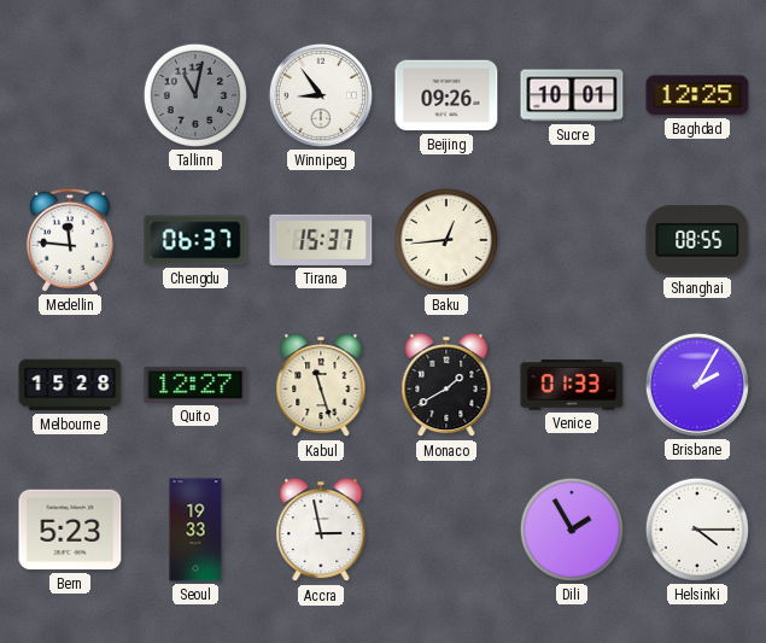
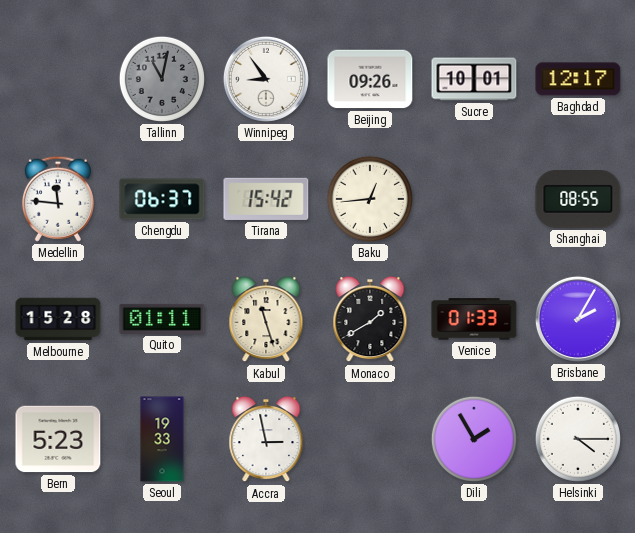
Baghdad: 12:25 -> 12:17
Tirana: 15:37 -> 15:42
Quito: 12:27 -> 01:11
